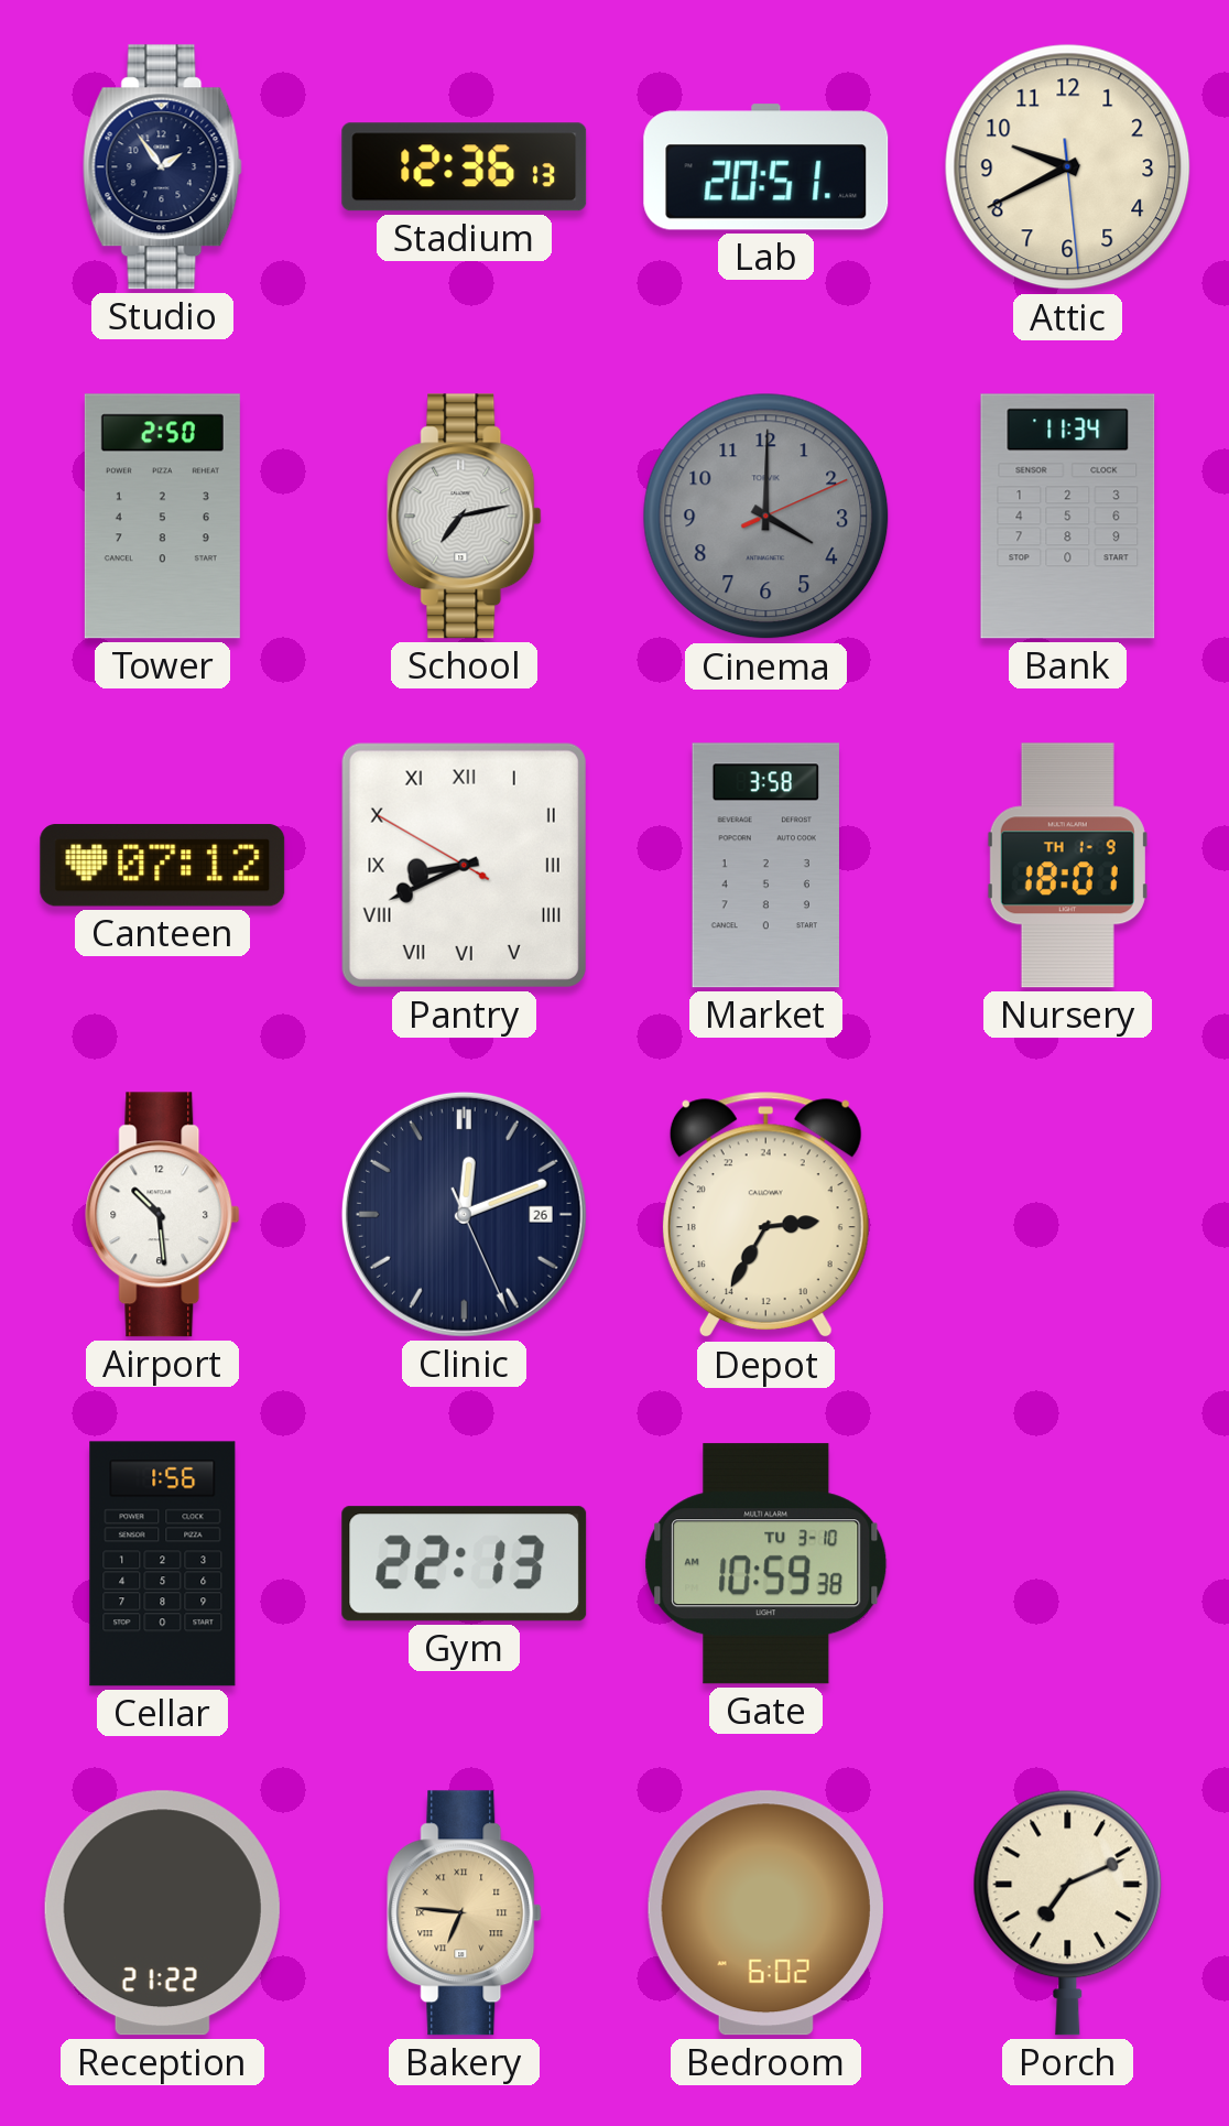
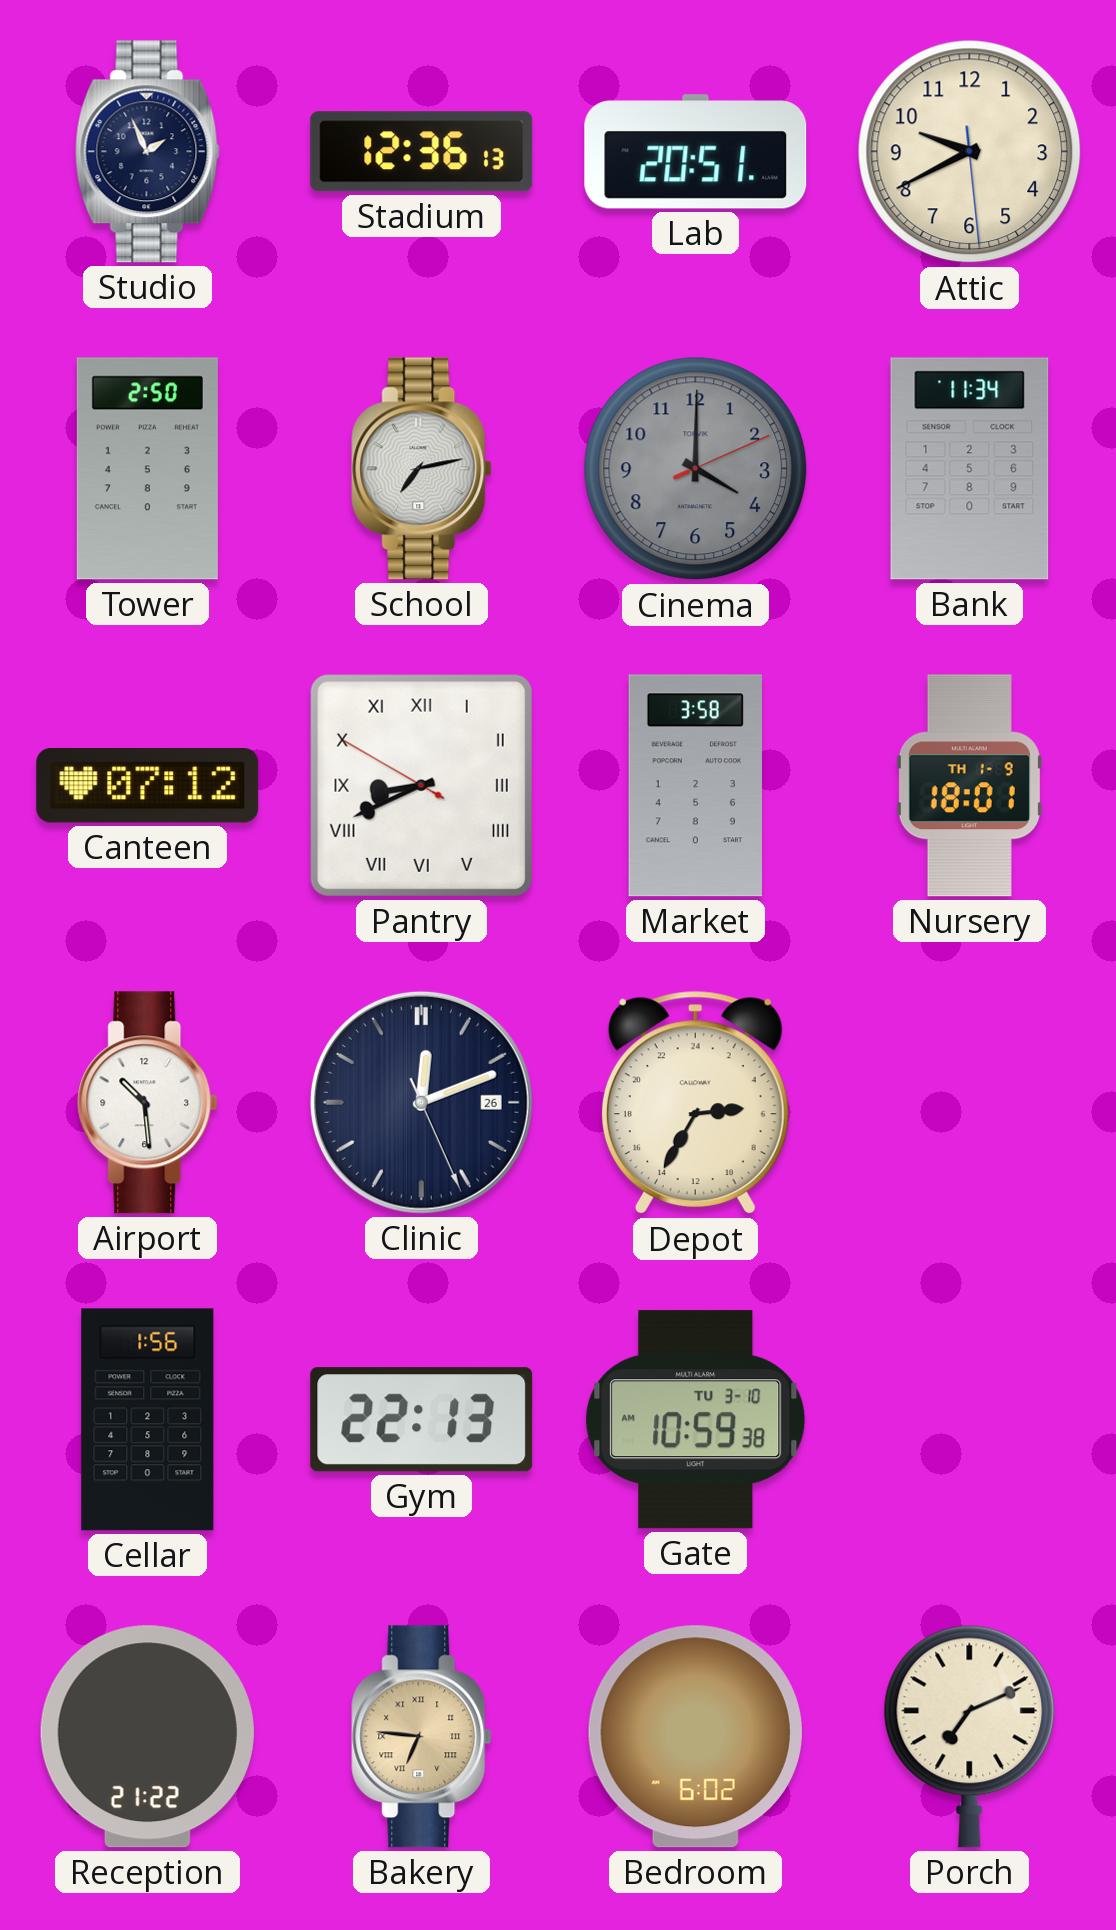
Studio: 1:54 -> 1:56
